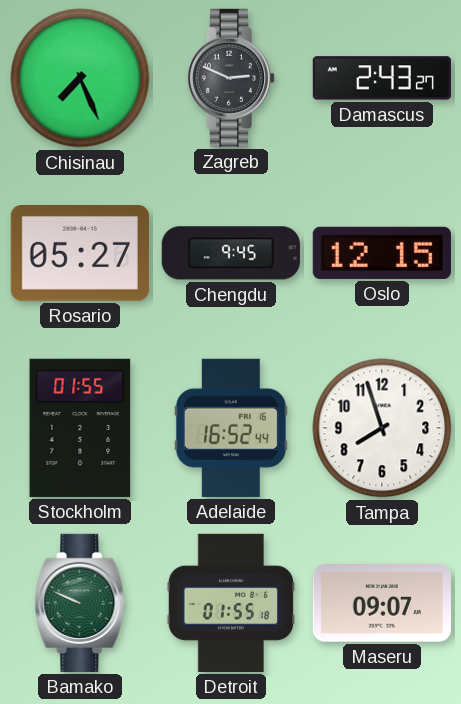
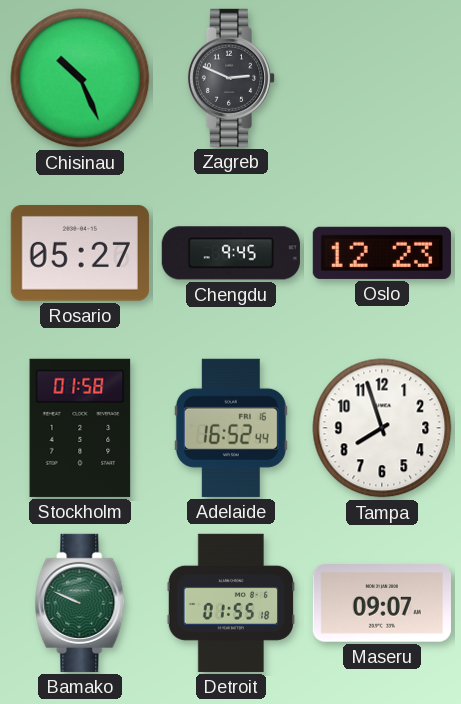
Chisinau: 7:26 -> 10:26
Damascus: 2:43 -> none
Oslo: 12:15 -> 12:23
Stockholm: 01:55 -> 01:58
